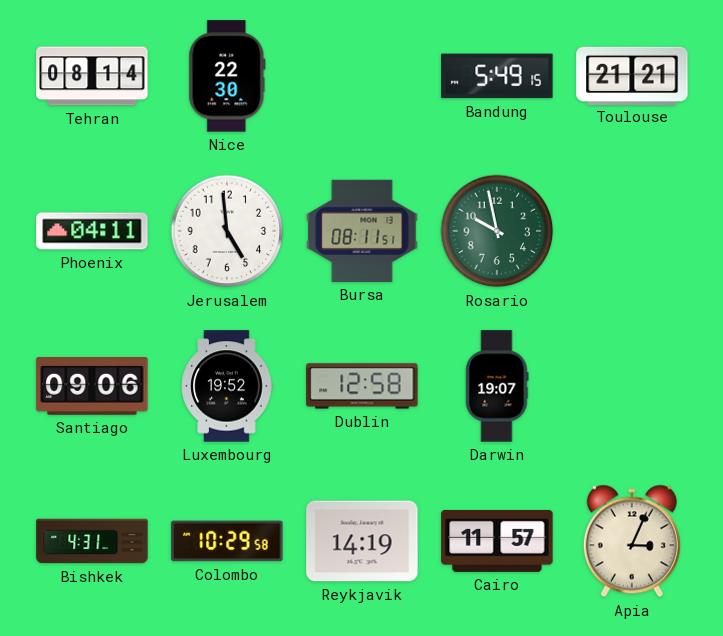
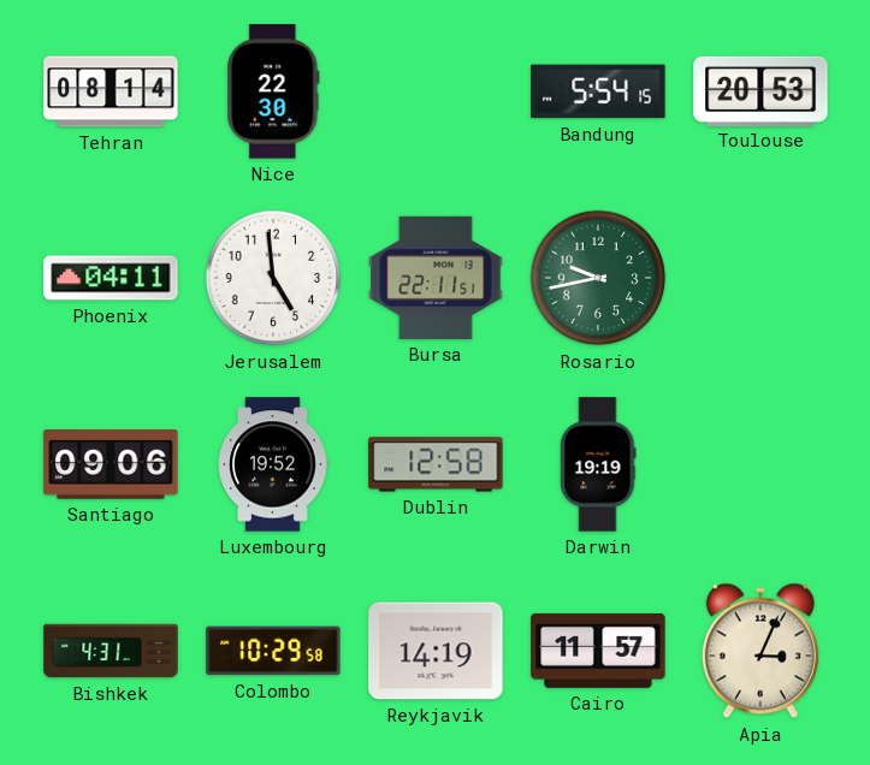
Bandung: 5:49 -> 5:54
Toulouse: 21:21 -> 20:53
Bursa: 08:11 -> 22:11
Rosario: 9:58 -> 9:43
Darwin: 19:07 -> 19:19
